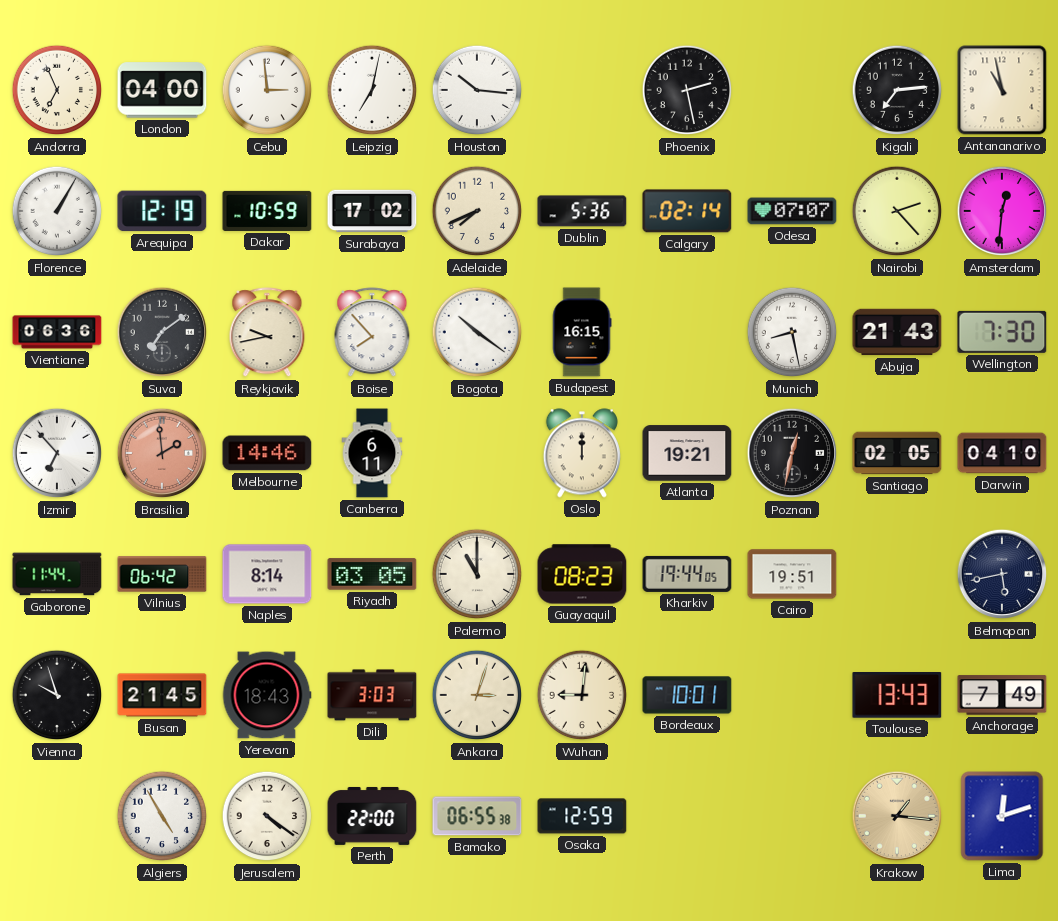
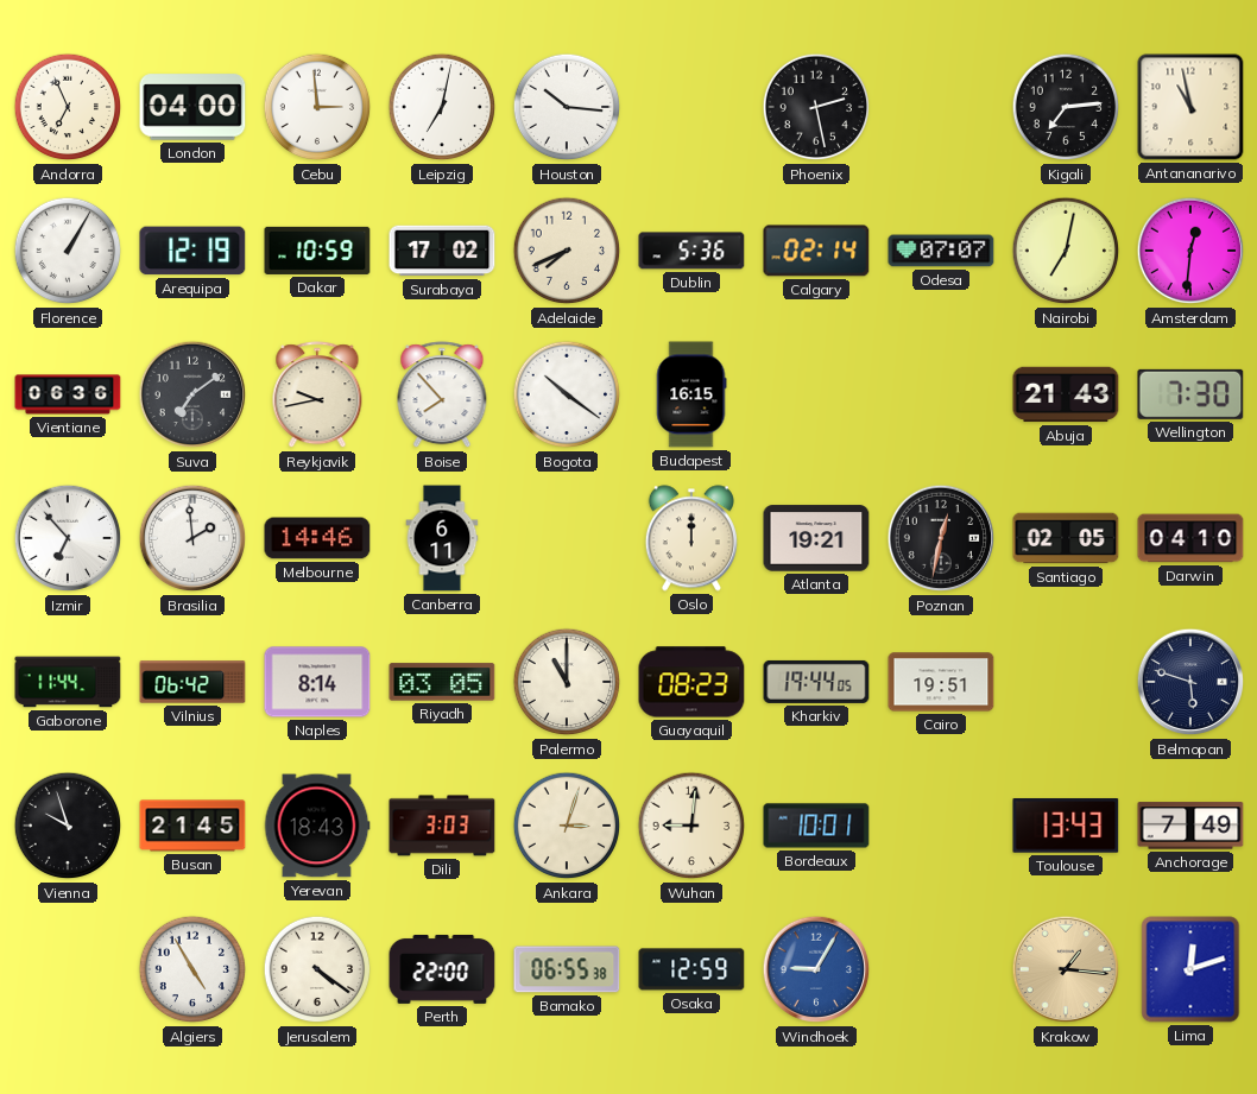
Nairobi: 2:23 -> 7:02
Munich: 8:28 -> none
Brasilia dial: salmon -> white
Belmopan: 5:43 -> 5:48
Windhoek: none -> 9:05
